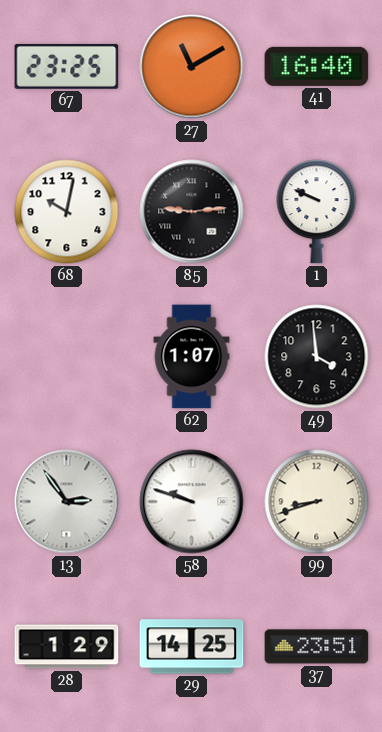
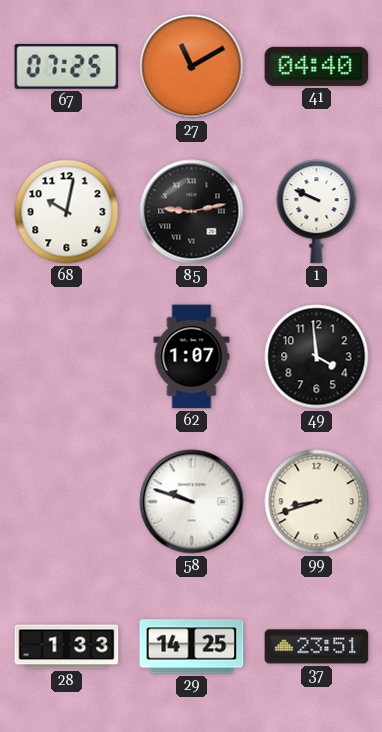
67: 23:25 -> 07:25
41: 16:40 -> 04:40
85: 9:14 -> 9:13
13: 2:54 -> none
28: 1:29 -> 1:33
